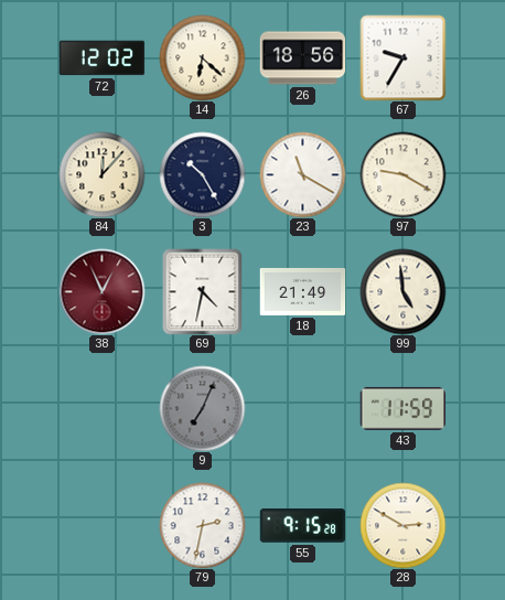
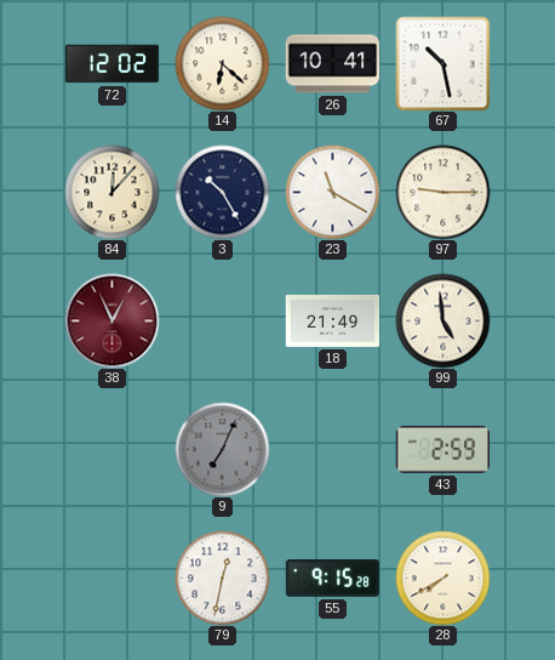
26: 18:56 -> 10:41
67: 9:35 -> 10:28
97: 9:20 -> 9:15
69: 4:32 -> none
43: 11:59 -> 2:59
79: 2:32 -> 12:32
28: 2:50 -> 7:40
